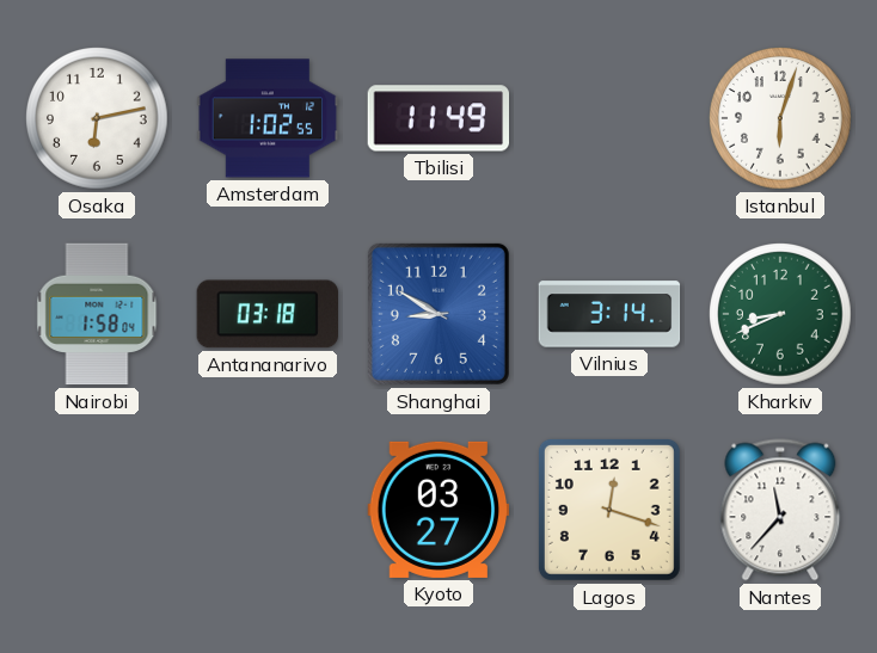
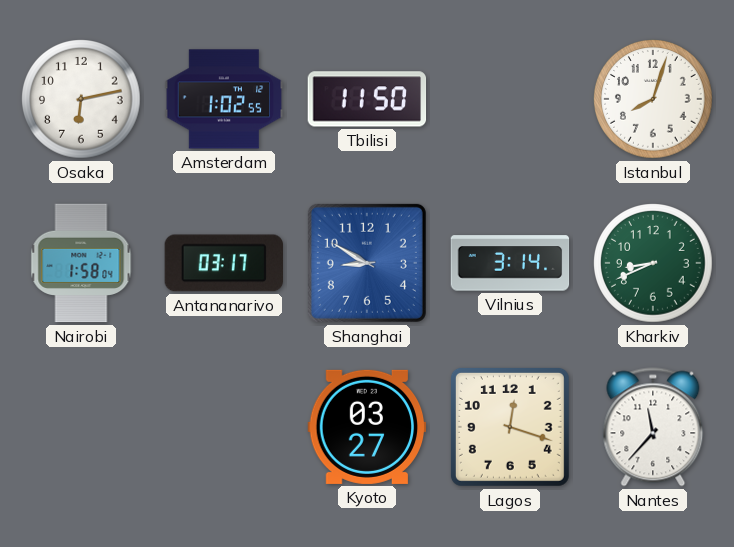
Tbilisi: 11:49 -> 11:50
Istanbul: 6:03 -> 8:03
Antananarivo: 03:18 -> 03:17
